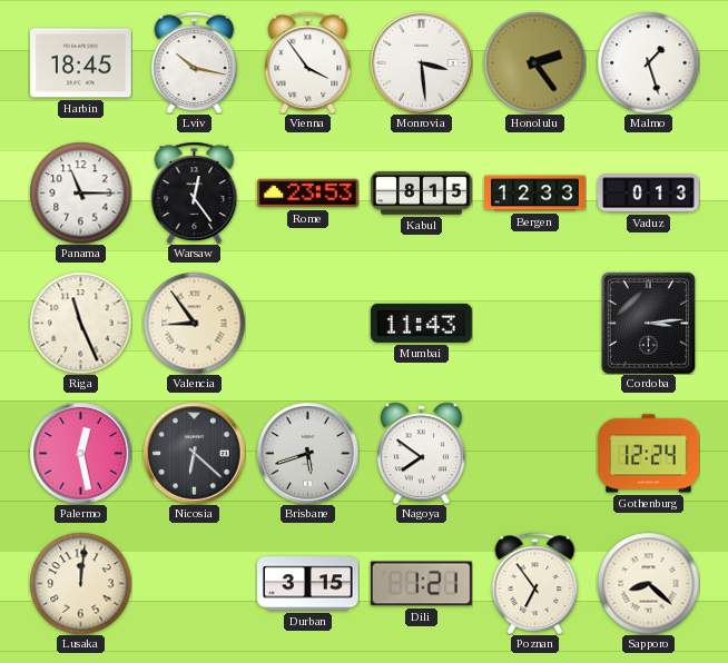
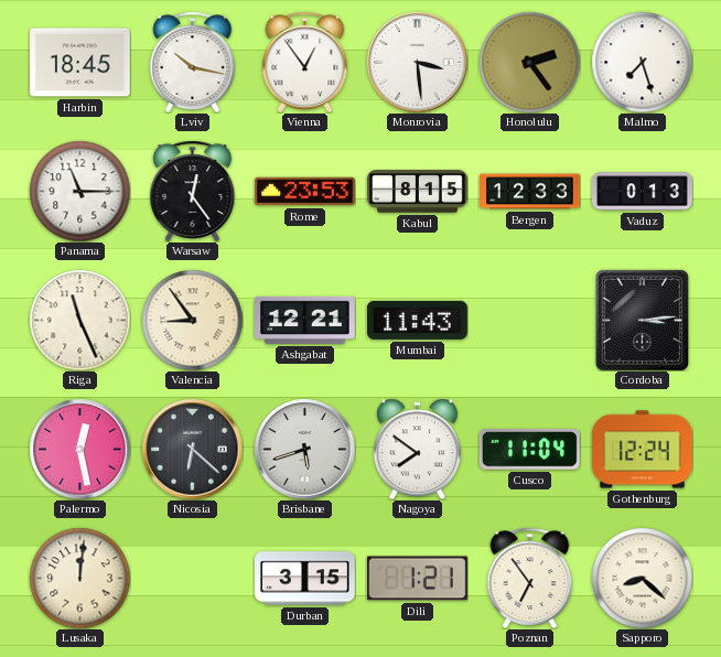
Vienna: 3:54 -> 12:54
Malmo: 1:27 -> 7:27
Ashgabat: none -> 12:21
Cusco: none -> 11:04
